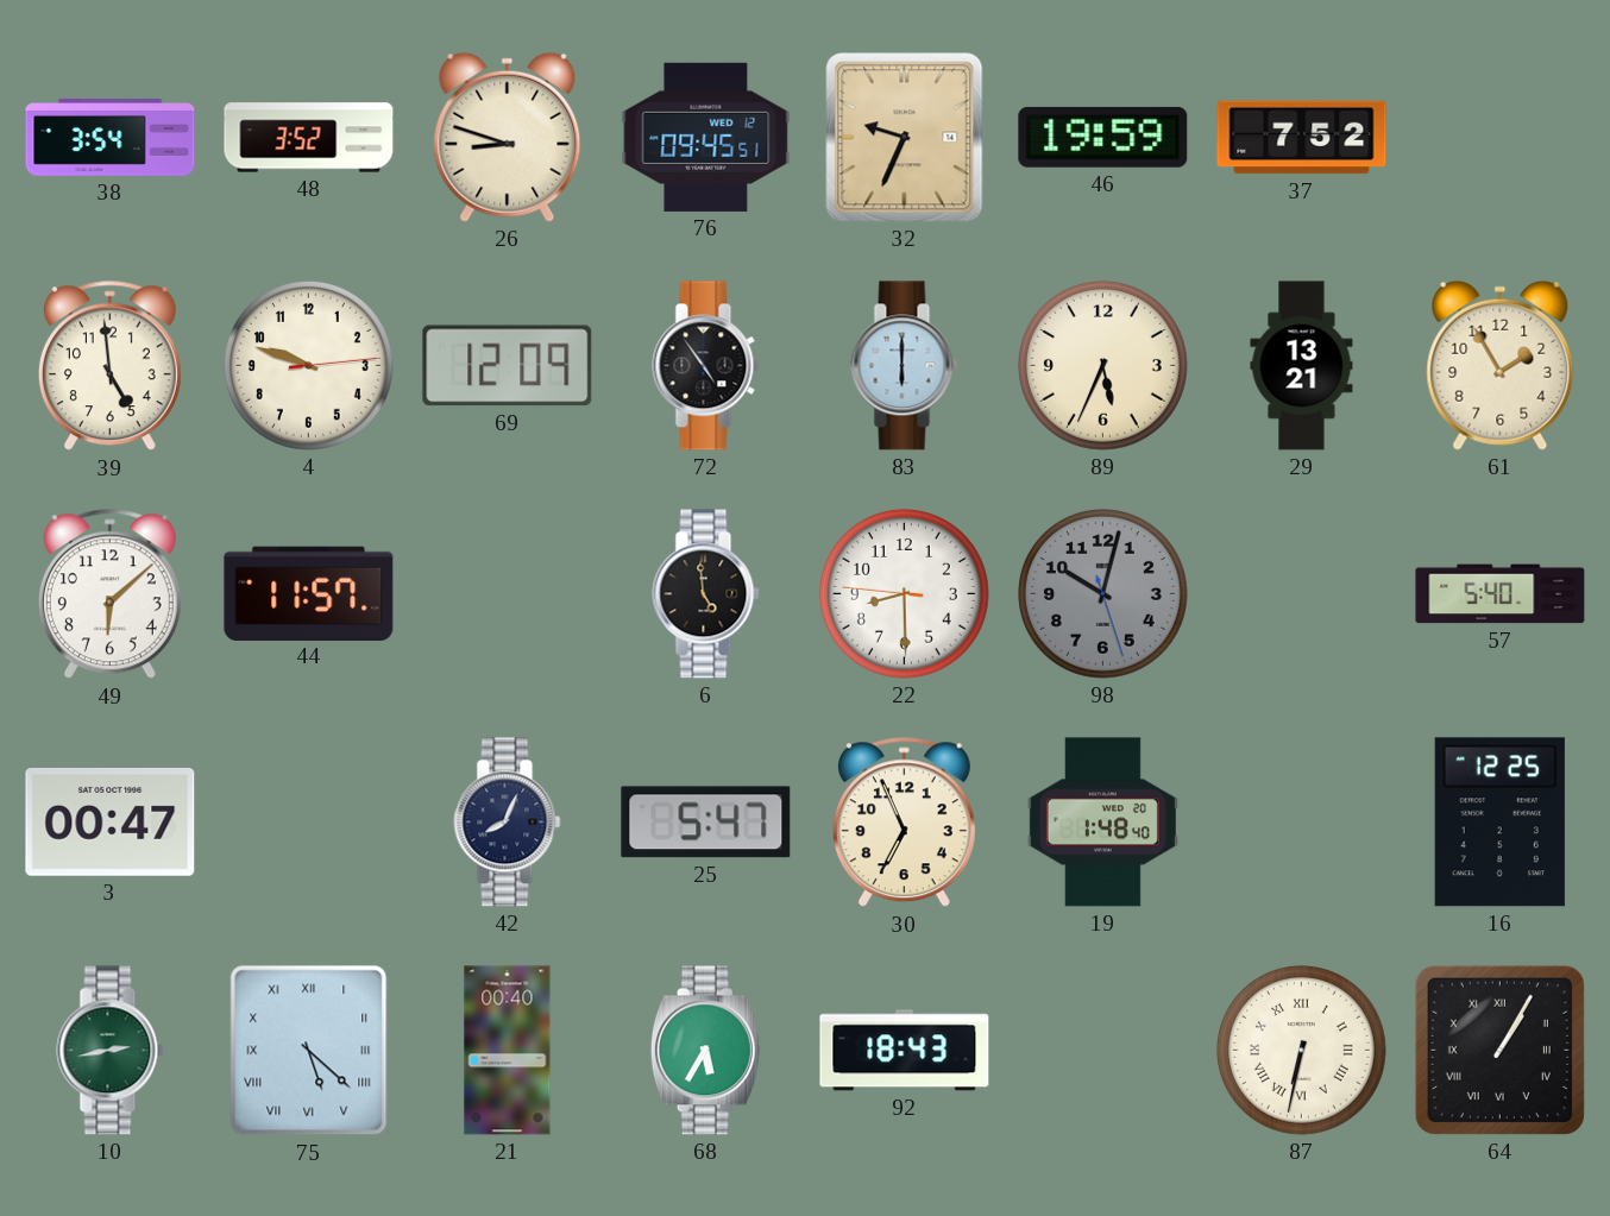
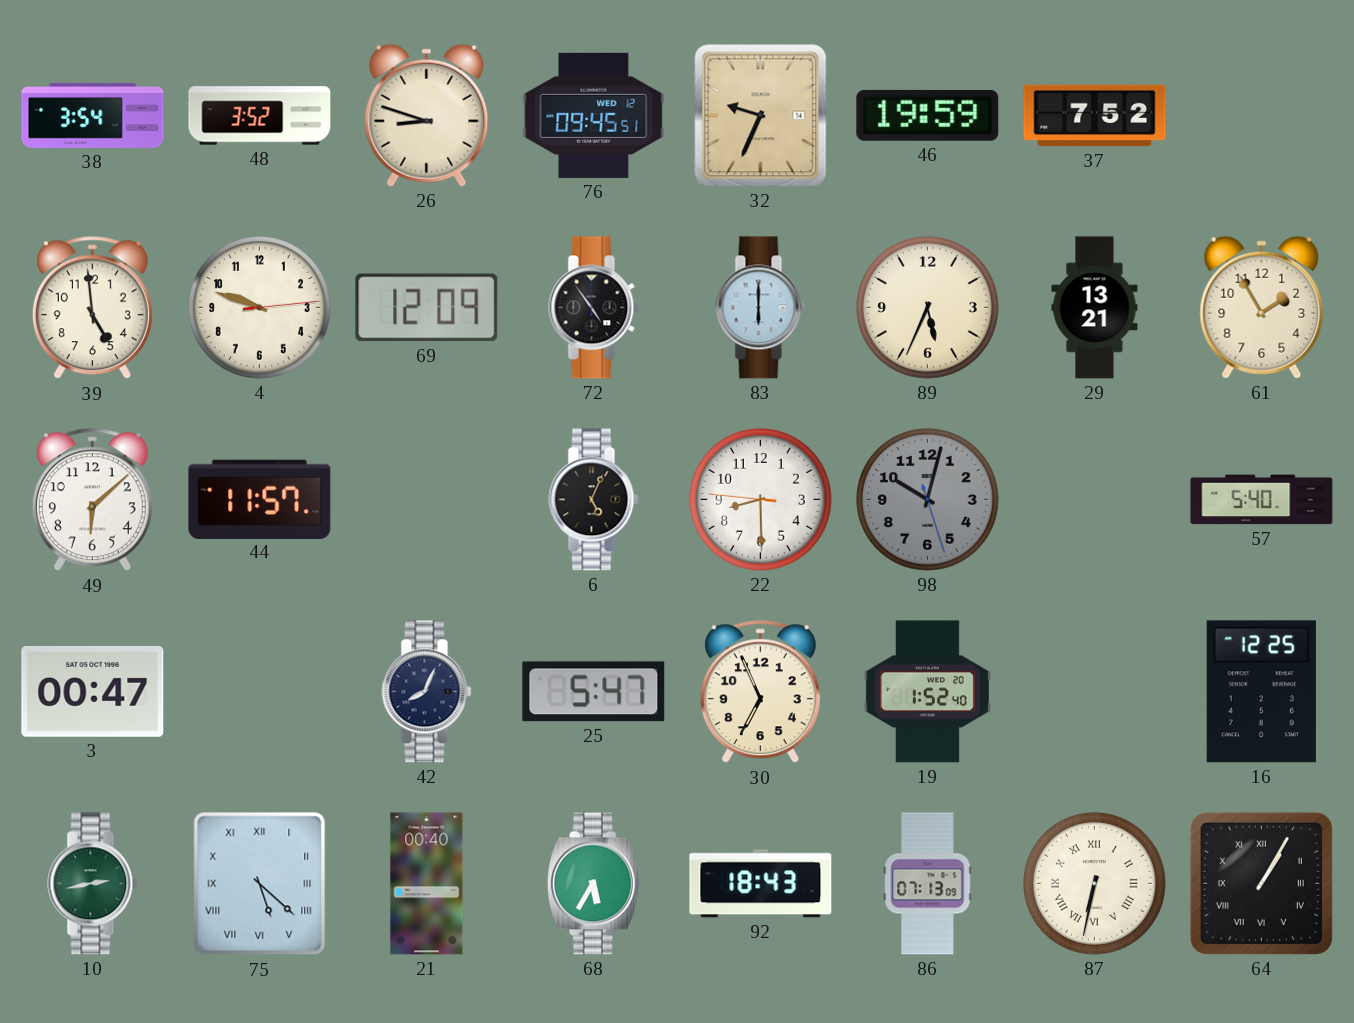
6: 4:59 -> 5:04
19: 1:48 -> 1:52
86: none -> 07:13
